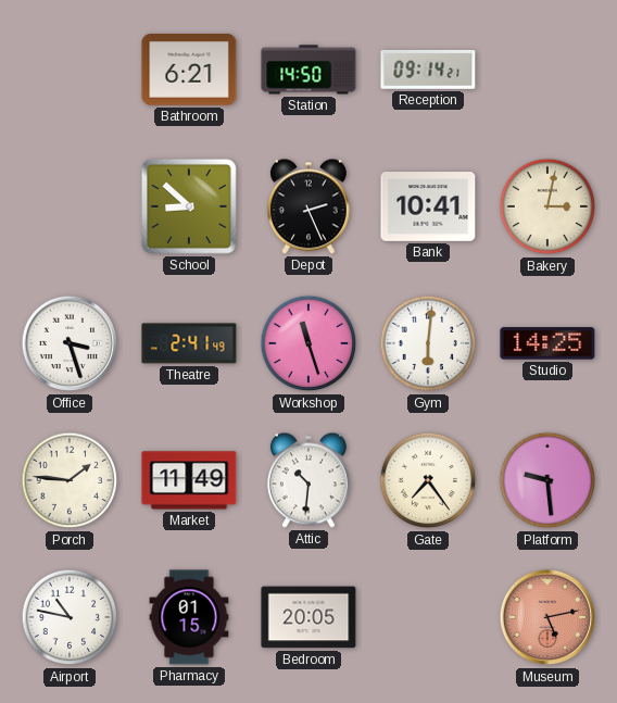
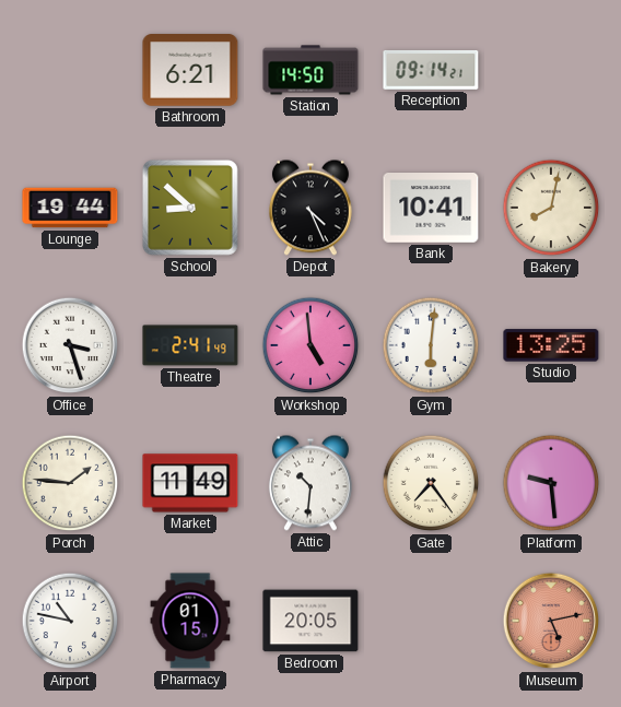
Lounge: none -> 19:44
Depot: 2:26 -> 4:26
Bakery: 3:02 -> 8:02
Workshop: 11:27 -> 4:59
Studio: 14:25 -> 13:25
